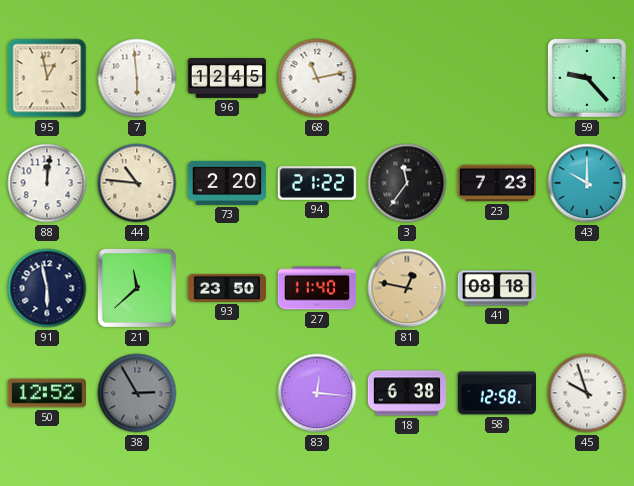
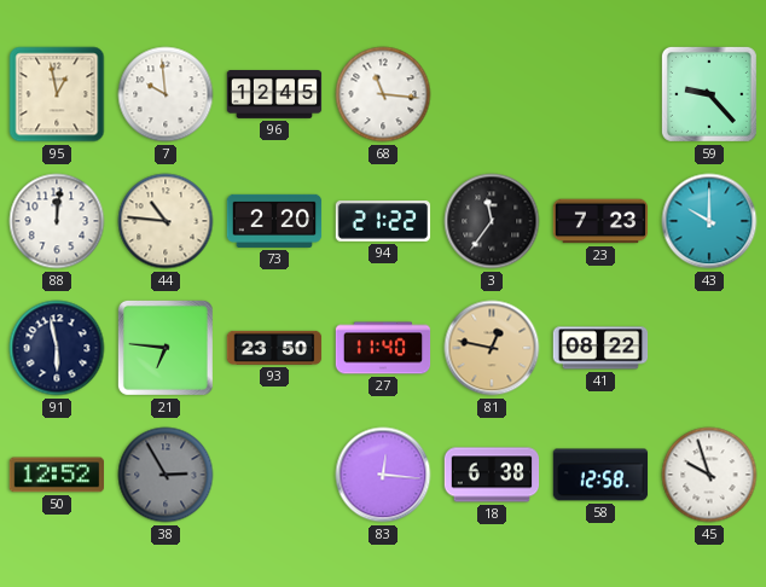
7: 5:59 -> 9:59
68: 11:13 -> 11:16
21: 11:38 -> 6:46
41: 08:18 -> 08:22
